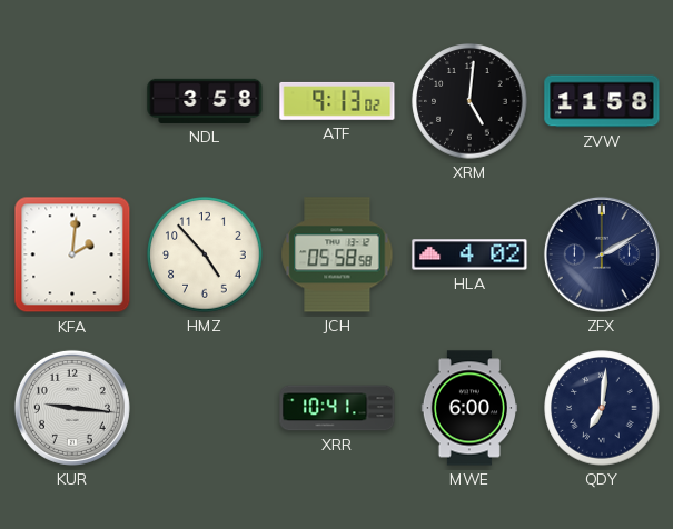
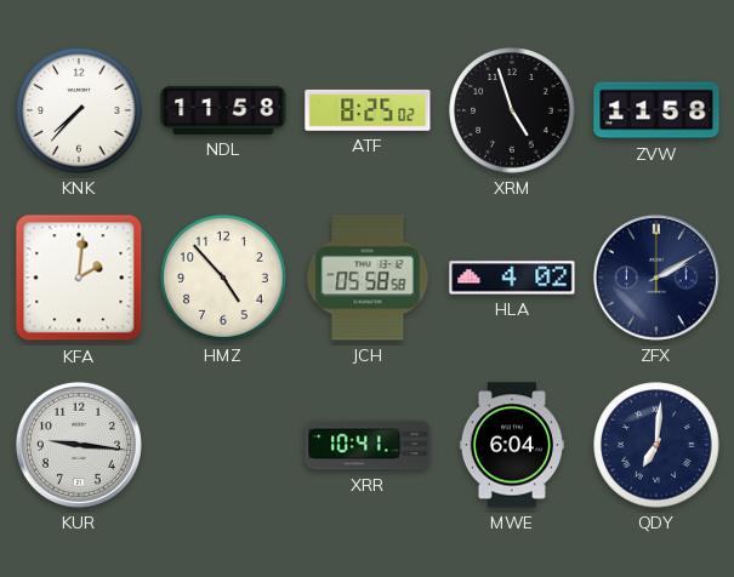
KNK: none -> 7:37
NDL: 3:58 -> 11:58
ATF: 9:13 -> 8:25
XRM: 5:01 -> 4:57
MWE: 6:00 -> 6:04
